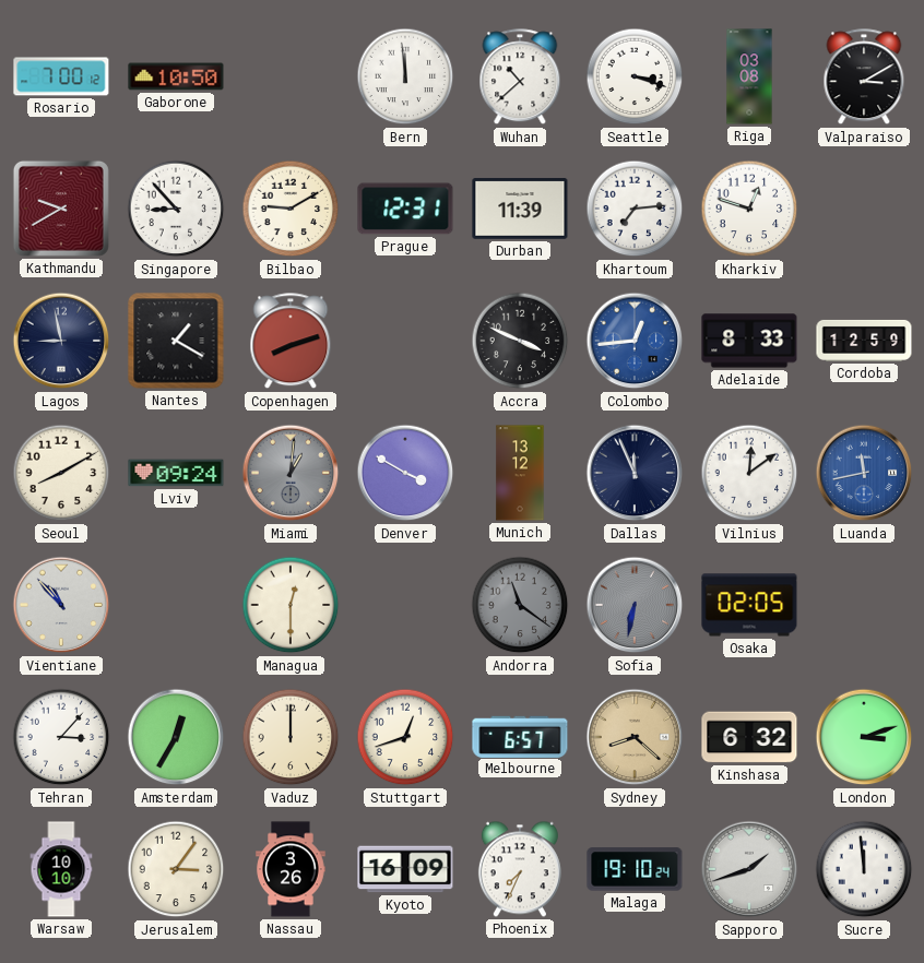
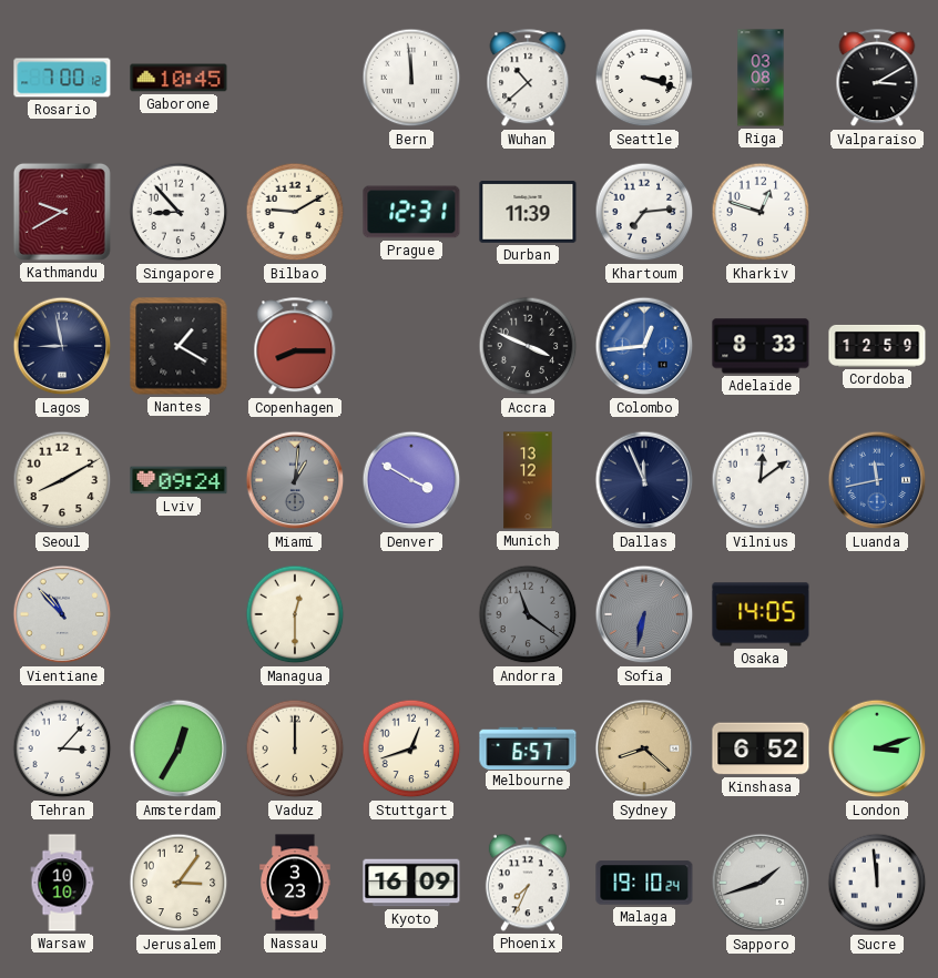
Gaborone: 10:50 -> 10:45
Copenhagen: 8:12 -> 8:15
Osaka: 02:05 -> 14:05
Kinshasa: 6:32 -> 6:52
Nassau: 3:26 -> 3:23
